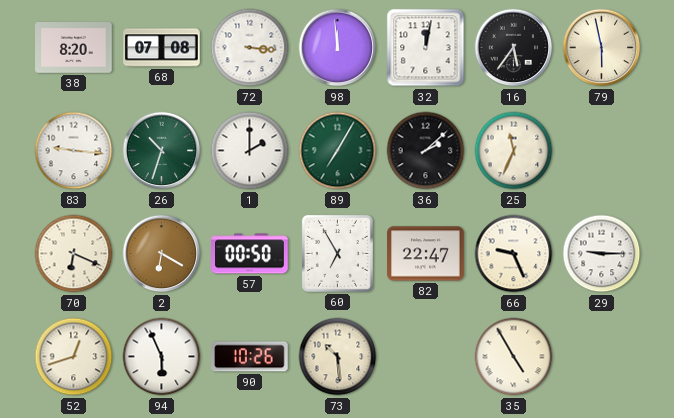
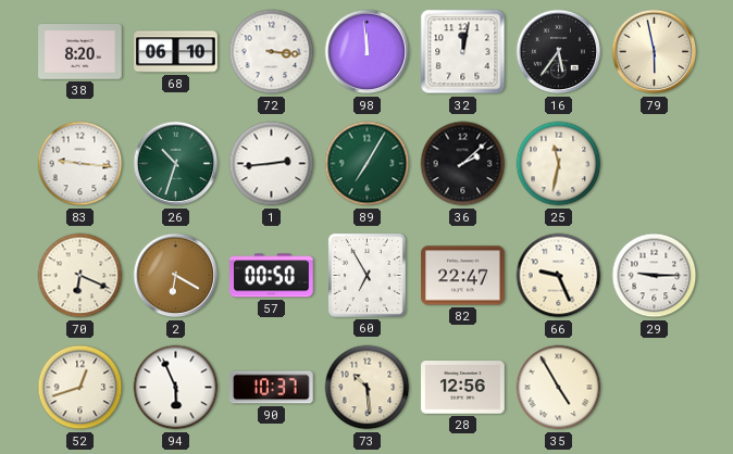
68: 07:08 -> 06:10
1: 2:00 -> 2:44
25: 11:34 -> 11:32
90: 10:26 -> 10:37
28: none -> 12:56
